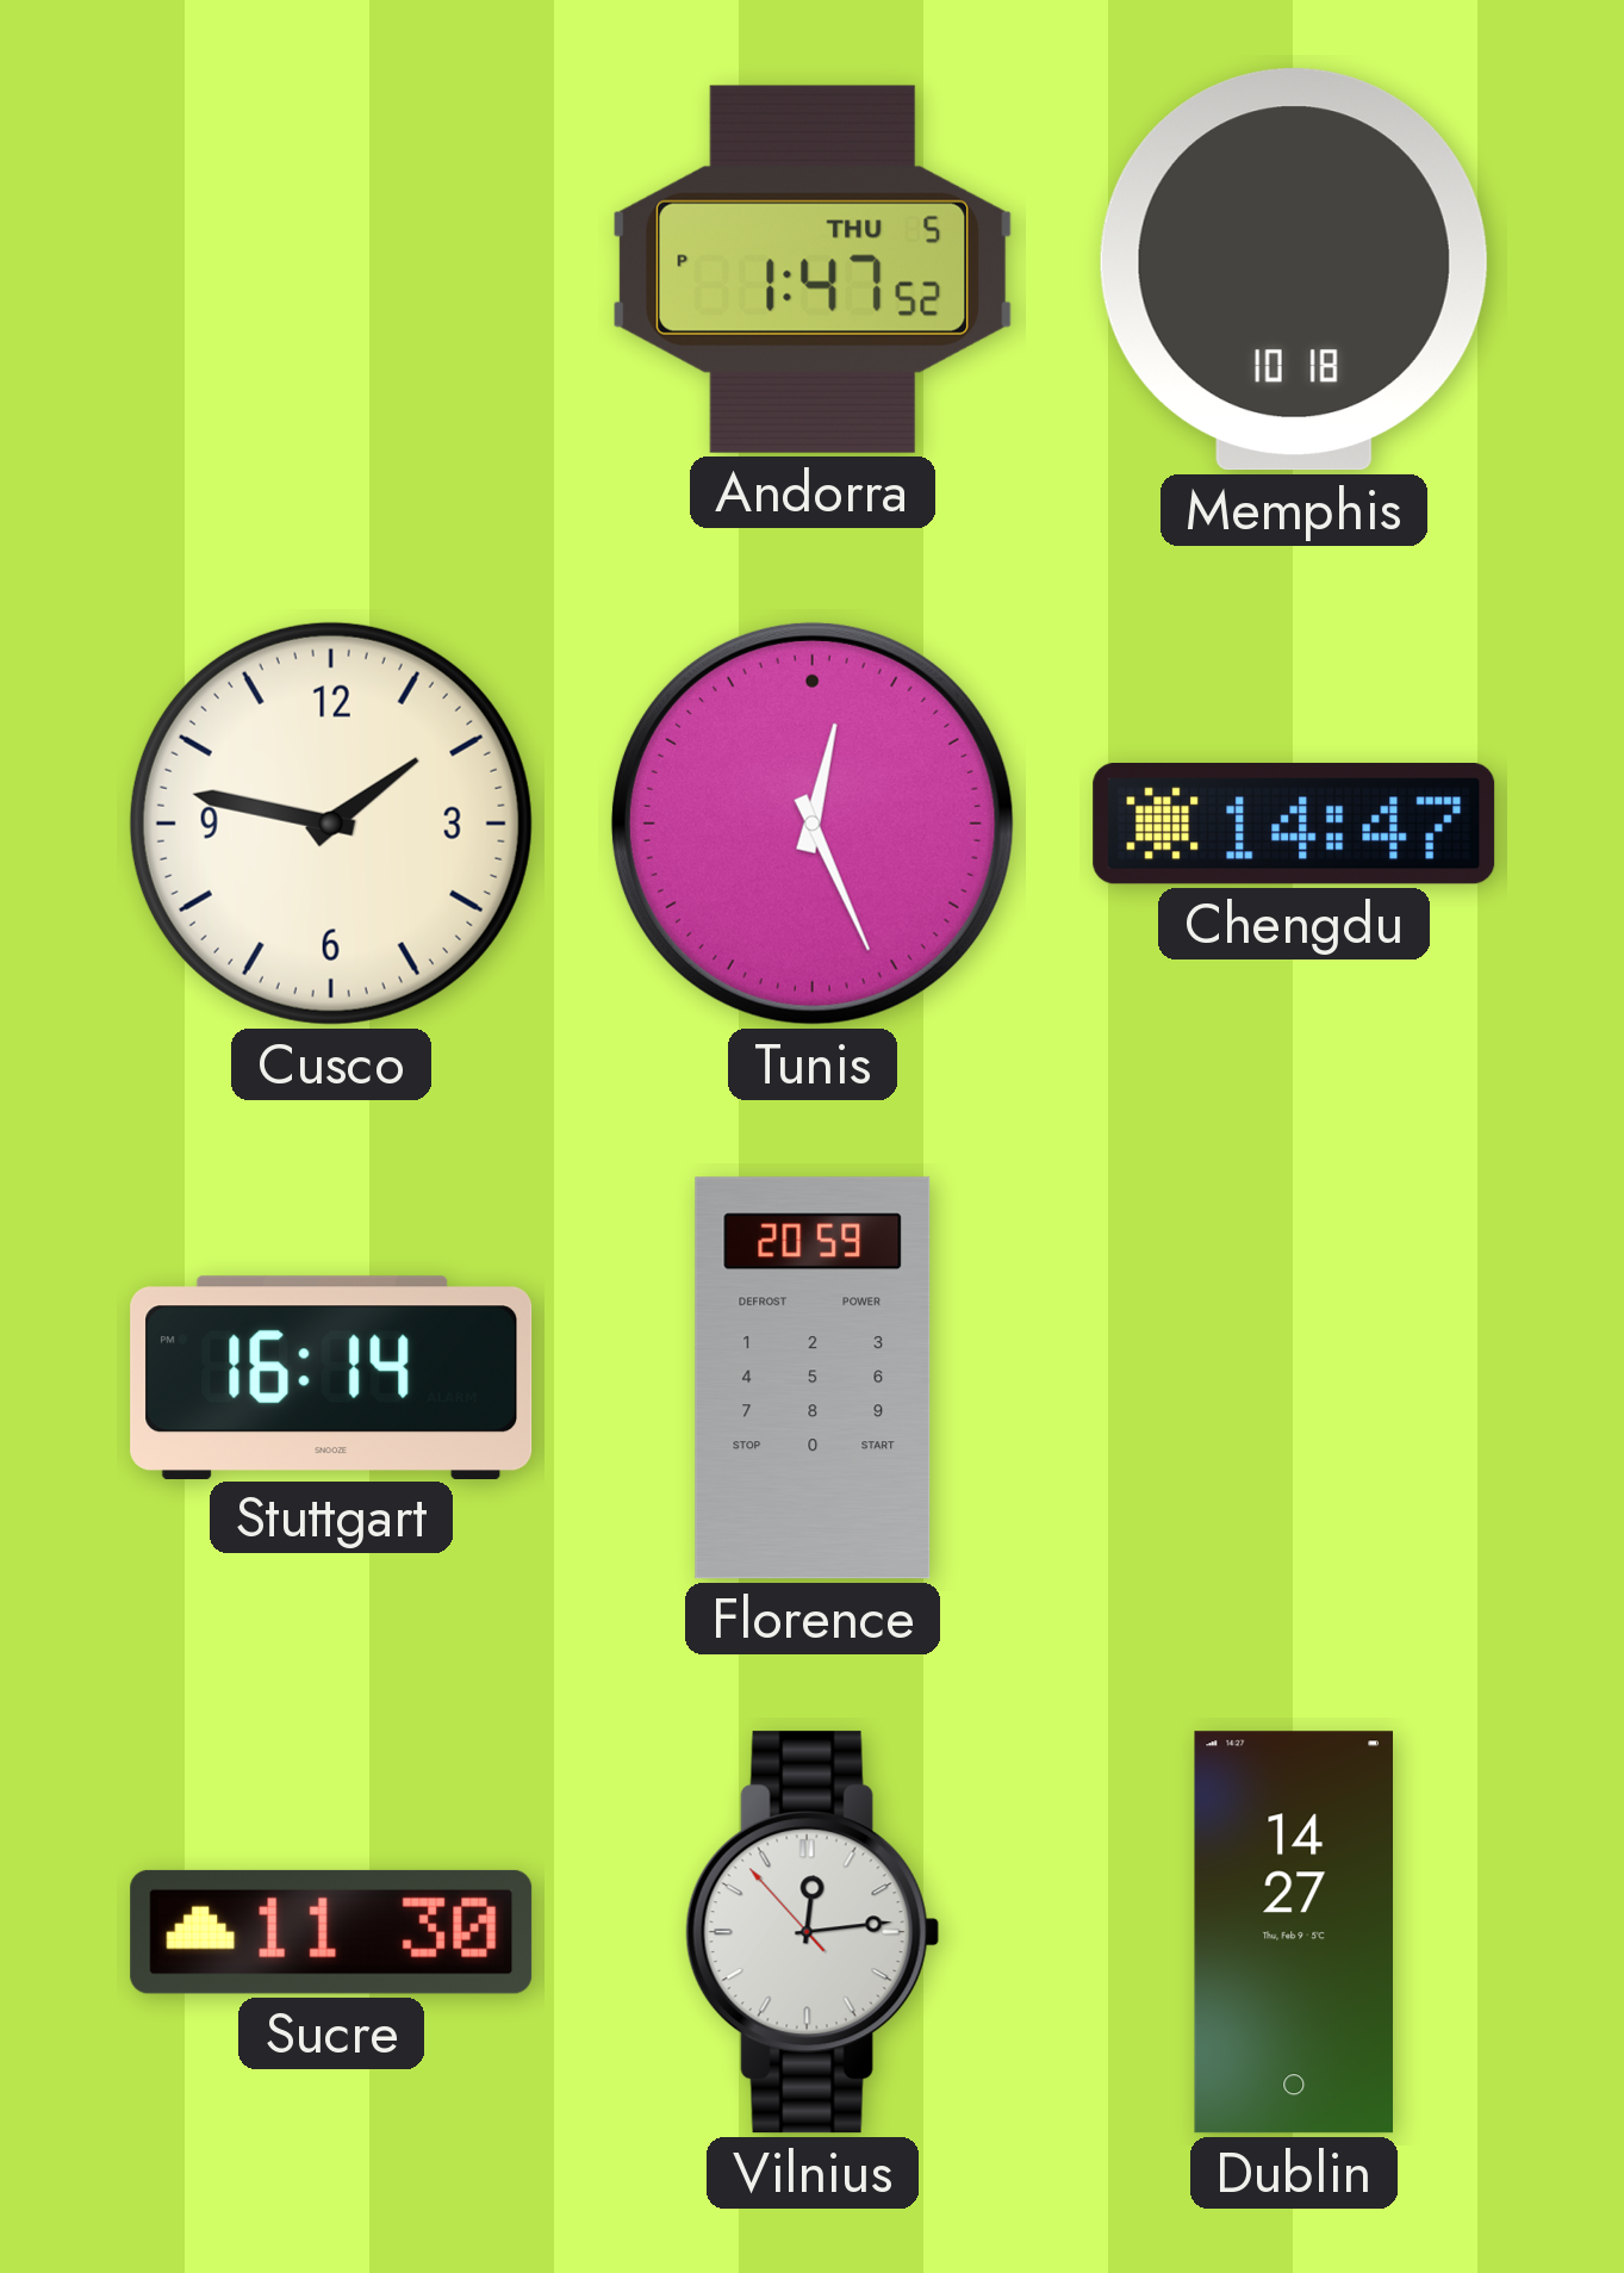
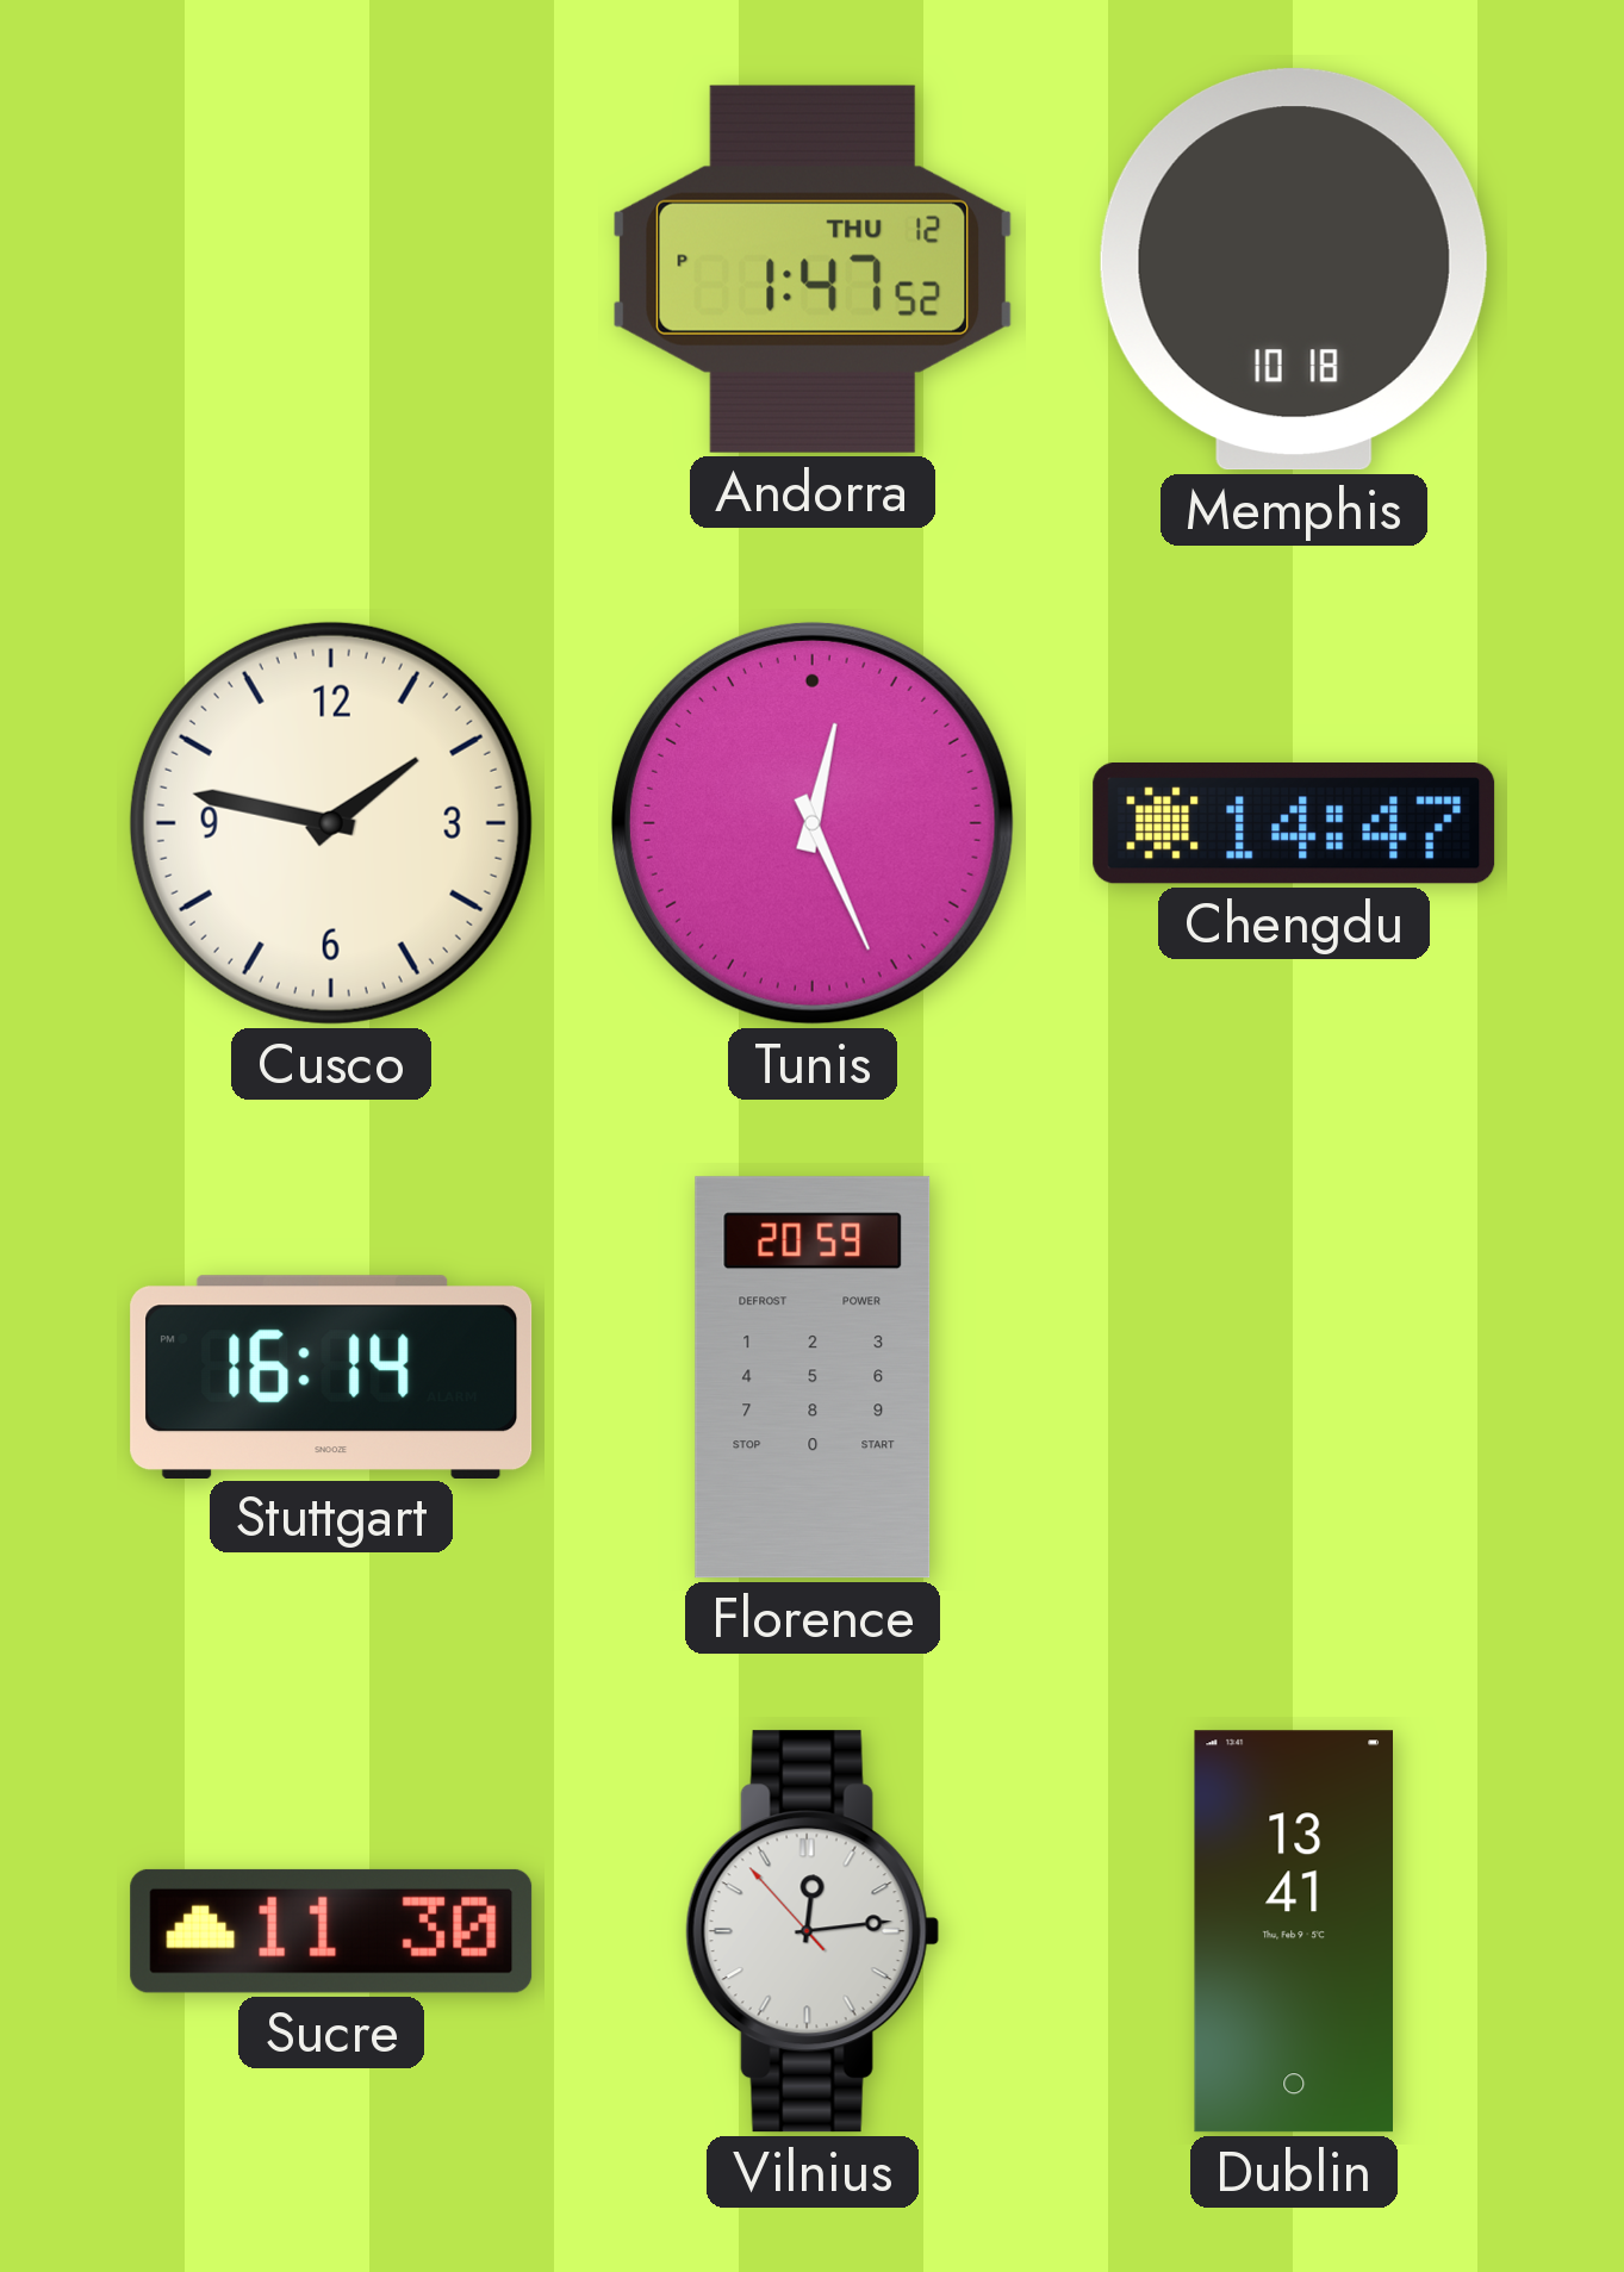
Andorra date: THU 5 -> THU 12
Dublin: 14:27 -> 13:41
